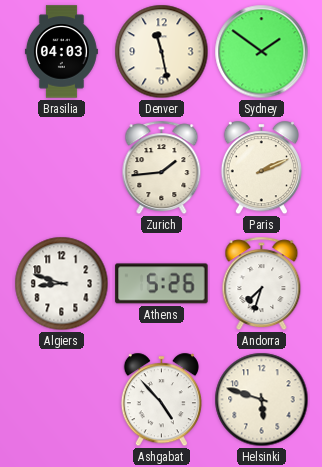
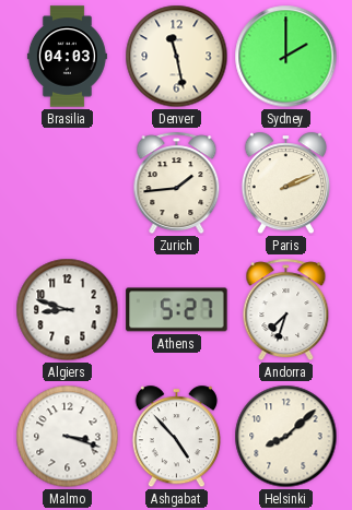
Sydney: 1:51 -> 2:00
Athens: 5:26 -> 5:27
Malmo: none -> 3:18
Helsinki: 5:48 -> 8:08
